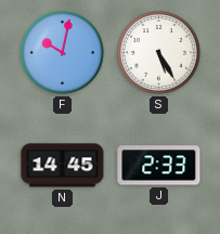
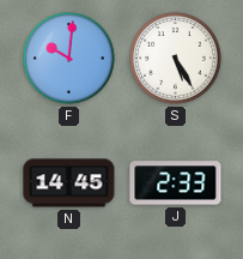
F: 10:02 -> 10:01
